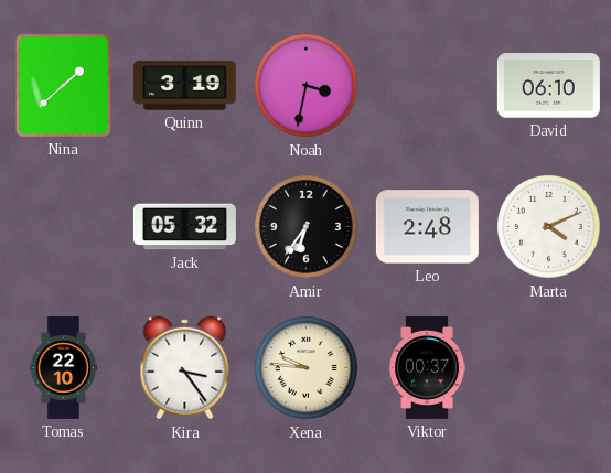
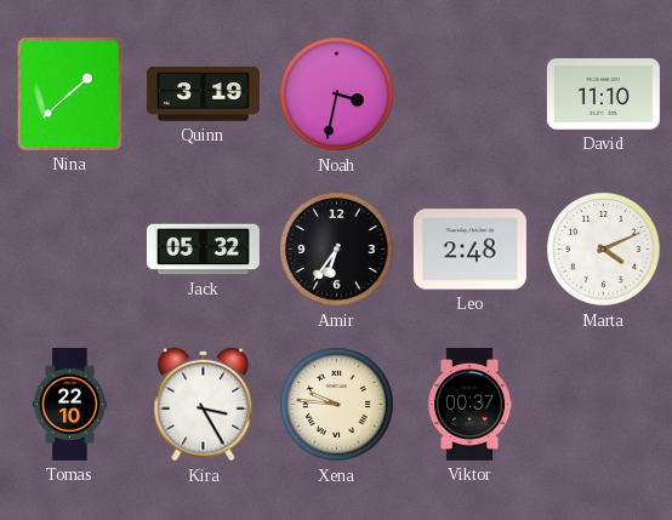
David: 06:10 -> 11:10
Kira: 3:24 -> 3:25
